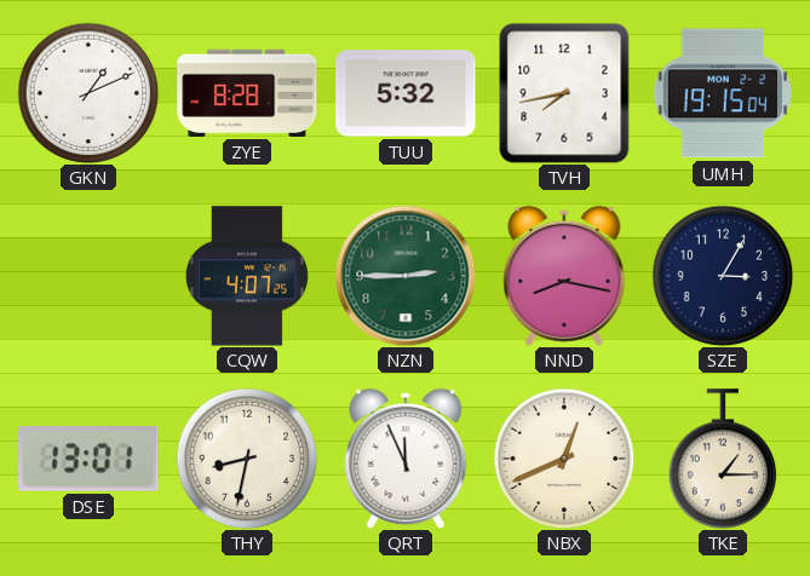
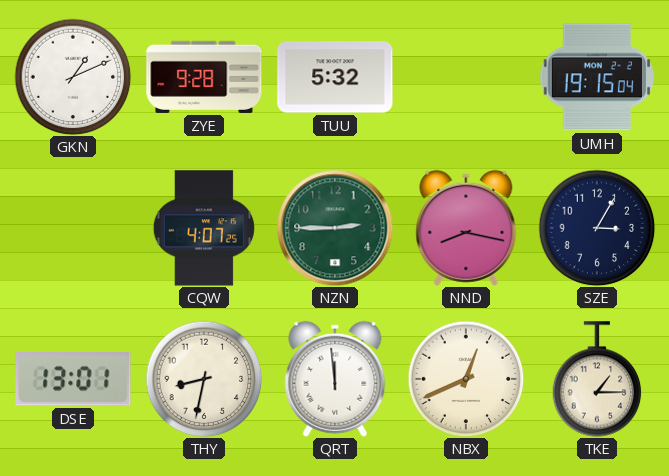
ZYE: 8:28 -> 9:28
TVH: 7:43 -> none
QRT: 11:56 -> 11:59
